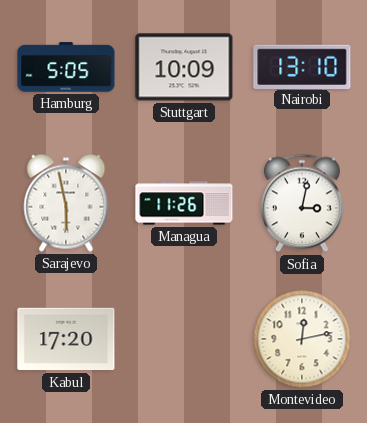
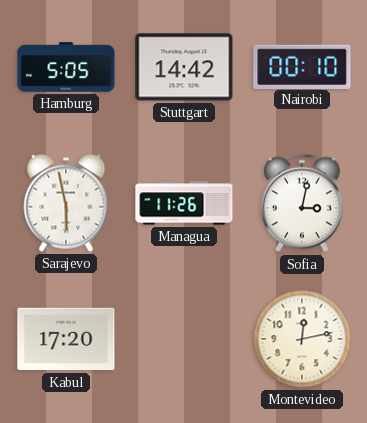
Stuttgart: 10:09 -> 14:42
Nairobi: 13:10 -> 00:10
